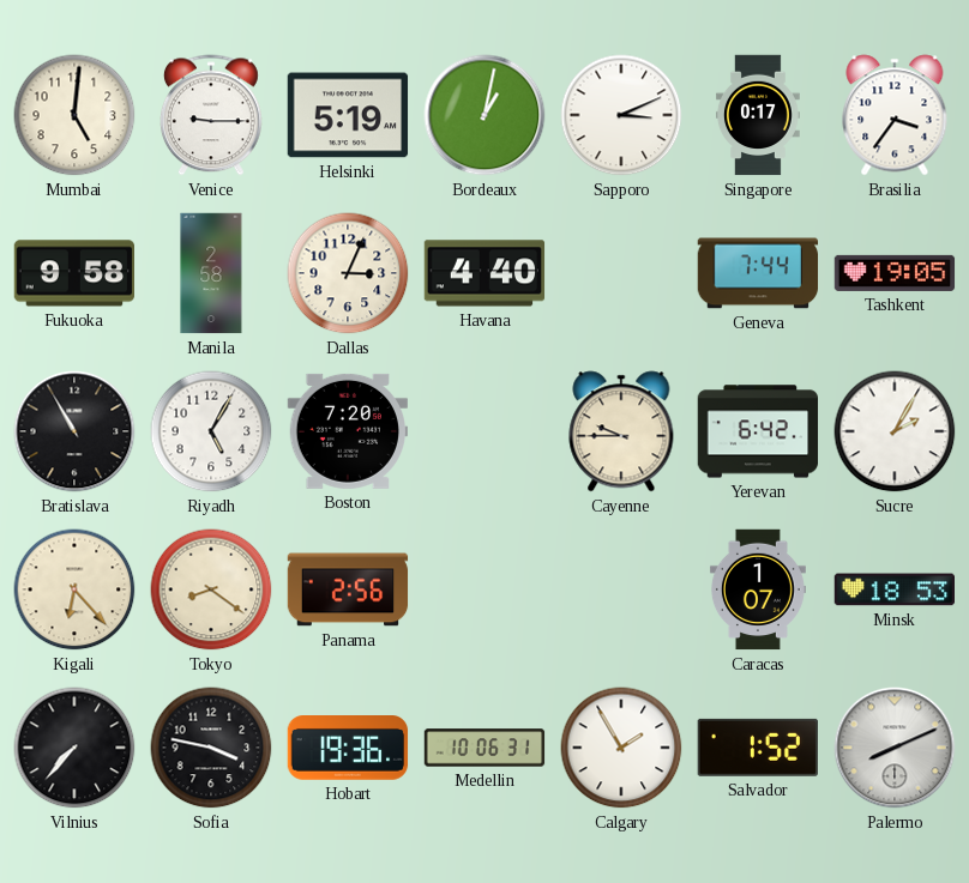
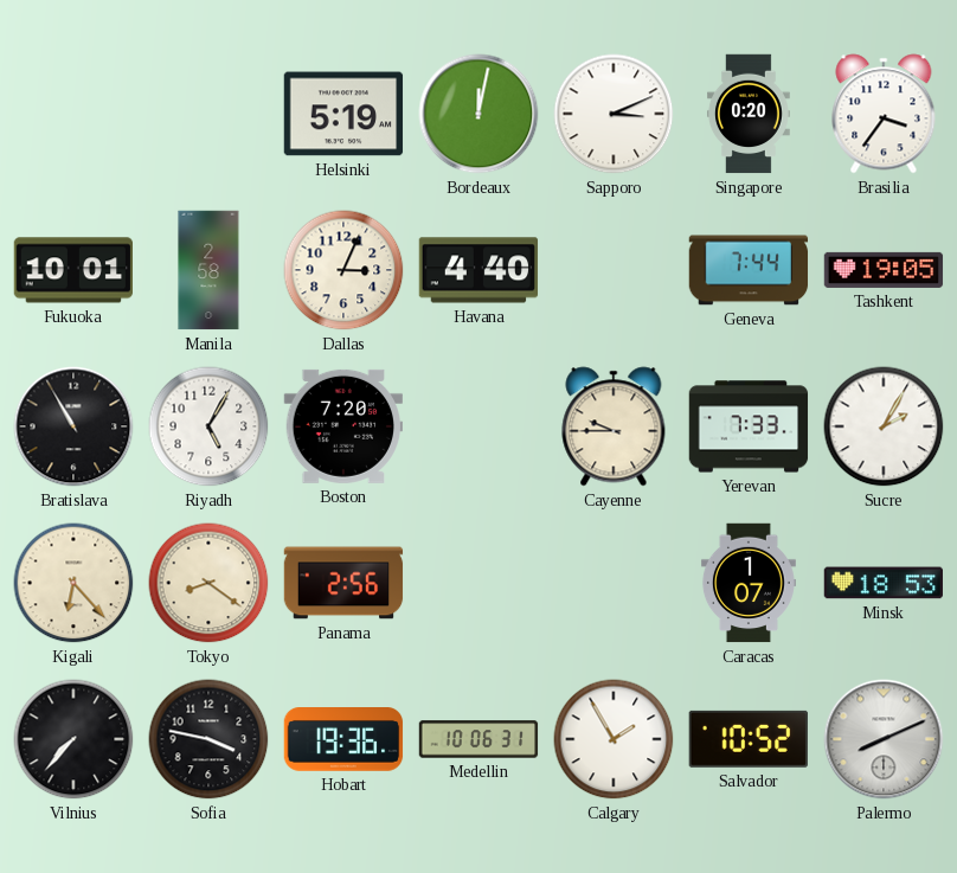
Mumbai: 5:01 -> none
Venice: 9:15 -> none
Bordeaux: 1:02 -> 12:02
Singapore: 0:17 -> 0:20
Fukuoka: 9:58 -> 10:01
Yerevan: 6:42 -> 7:33
Salvador: 1:52 -> 10:52
